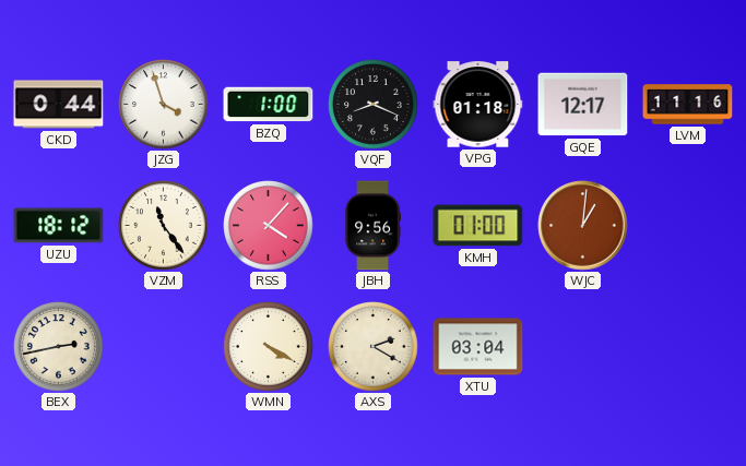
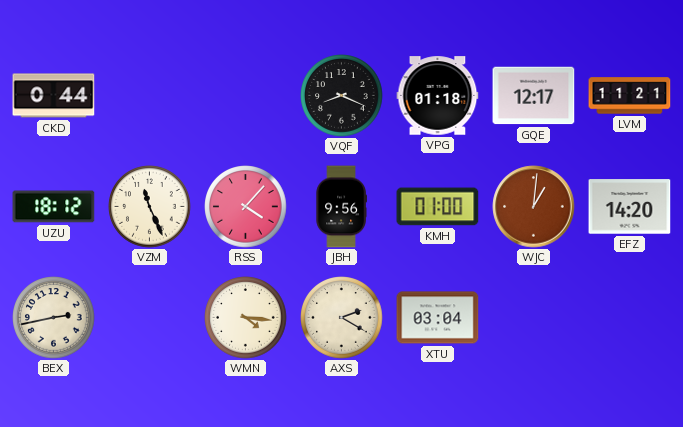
JZG: 3:57 -> none
BZQ: 1:00 -> none
LVM: 11:16 -> 11:21
VZM: 11:24 -> 11:26
EFZ: none -> 14:20
WMN: 4:20 -> 4:16
